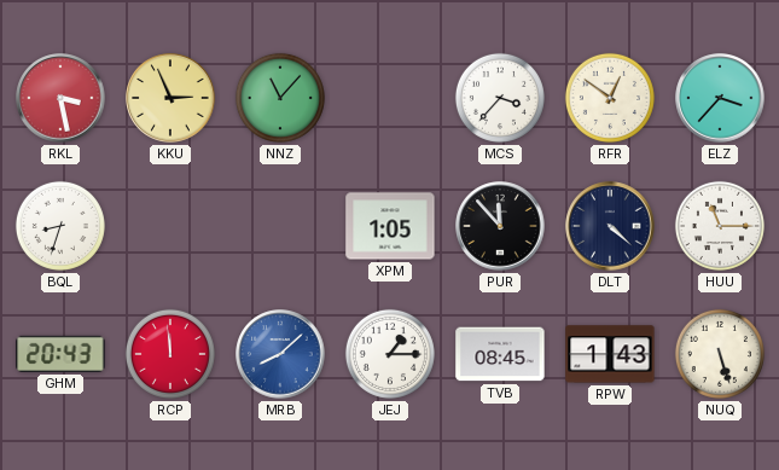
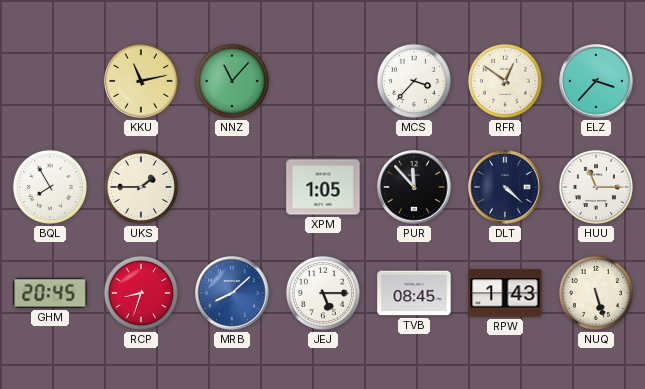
RKL: 3:28 -> none
KKU: 2:56 -> 11:13
BQL: 8:33 -> 7:55
UKS: none -> 1:45
GHM: 20:43 -> 20:45
RCP: 11:59 -> 8:33
JEJ: 1:15 -> 5:15
